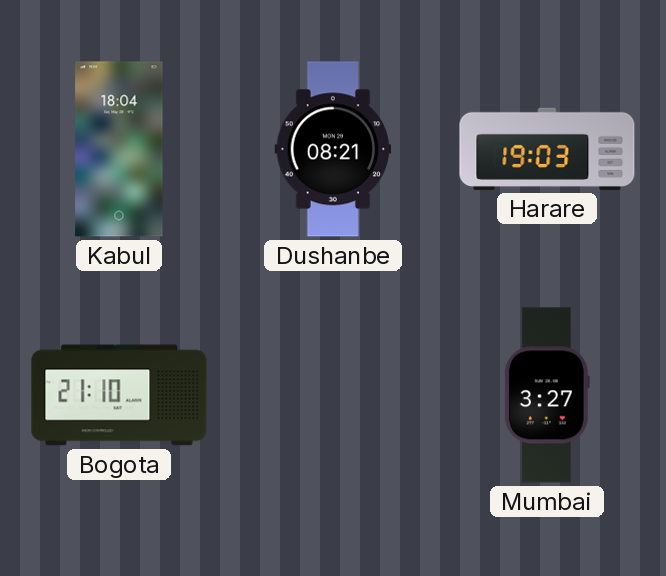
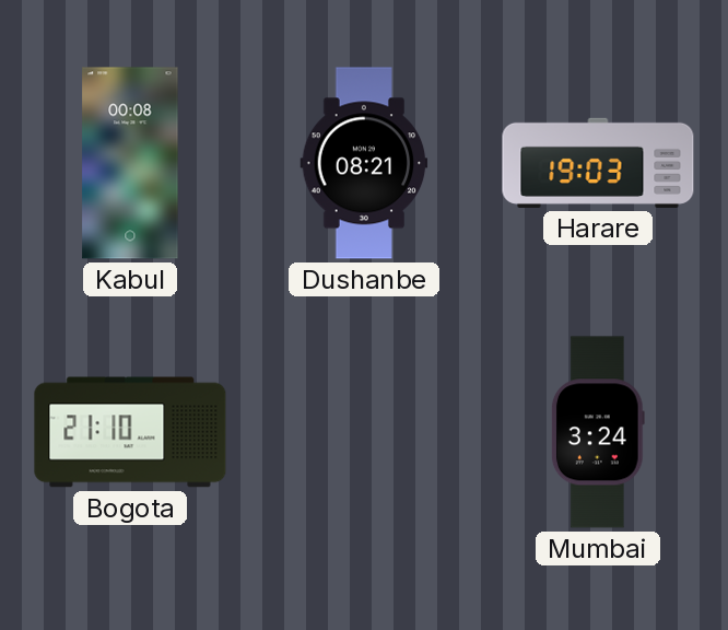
Kabul: 18:04 -> 00:08
Mumbai: 3:27 -> 3:24
